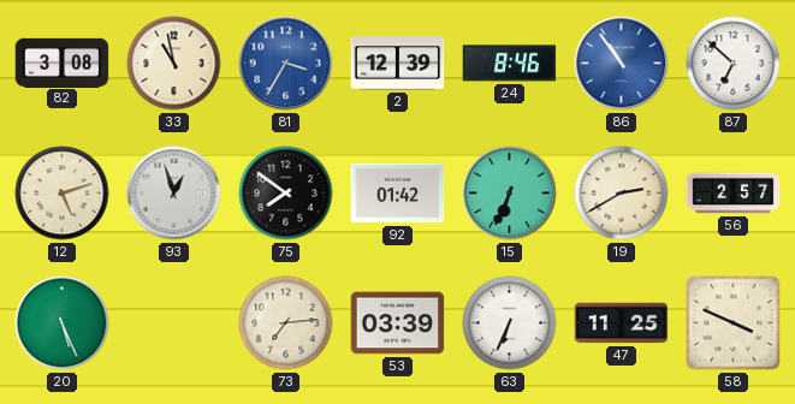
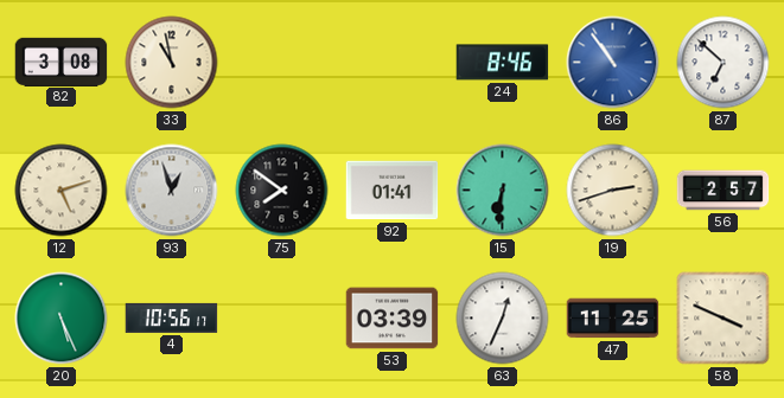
81: 3:35 -> none
2: 12:39 -> none
92: 01:42 -> 01:41
15: 6:34 -> 6:31
19: 2:40 -> 2:42
4: none -> 10:56
73: 7:14 -> none
63: 6:34 -> 12:34
